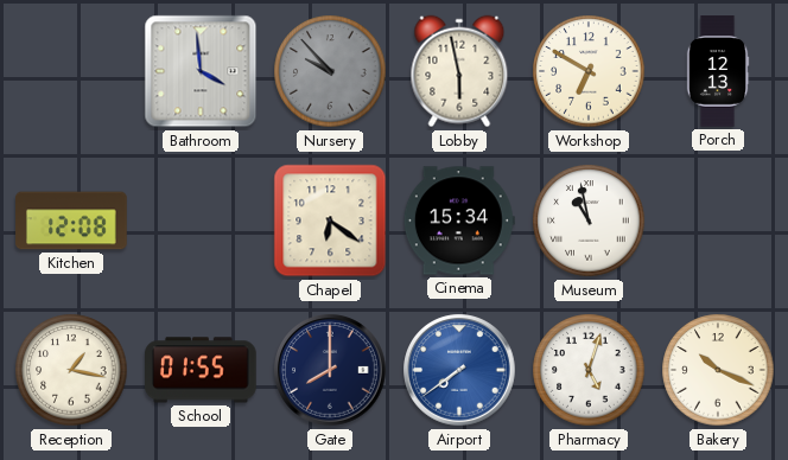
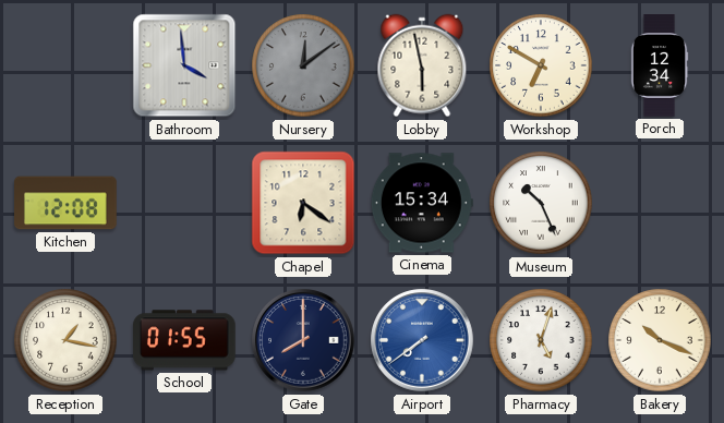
Nursery: 9:53 -> 12:09
Porch: 12:13 -> 12:34
Museum: 10:58 -> 10:26
